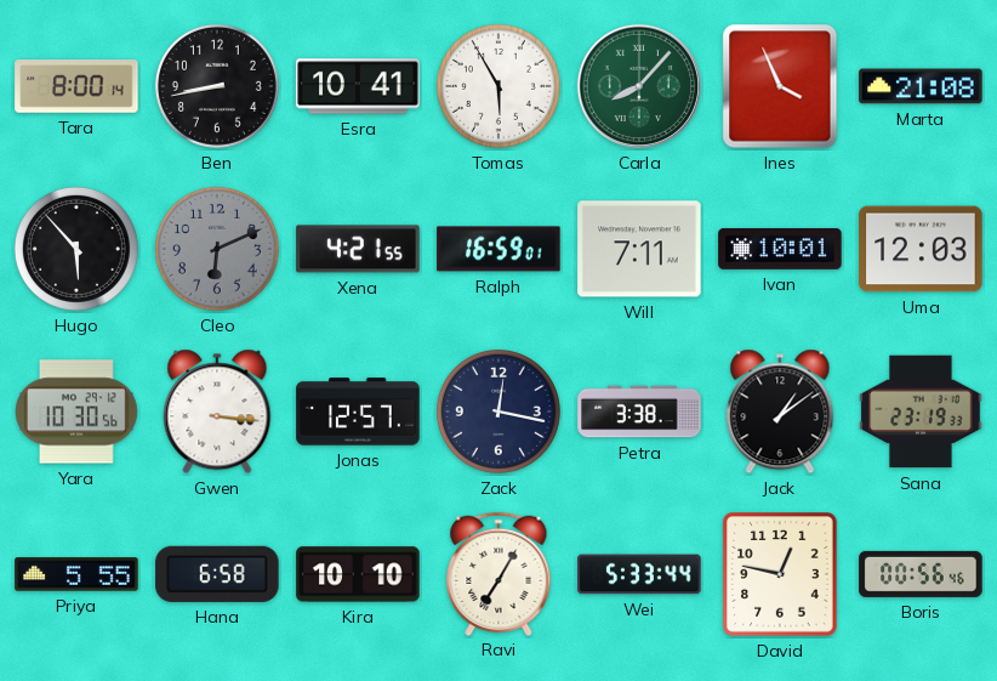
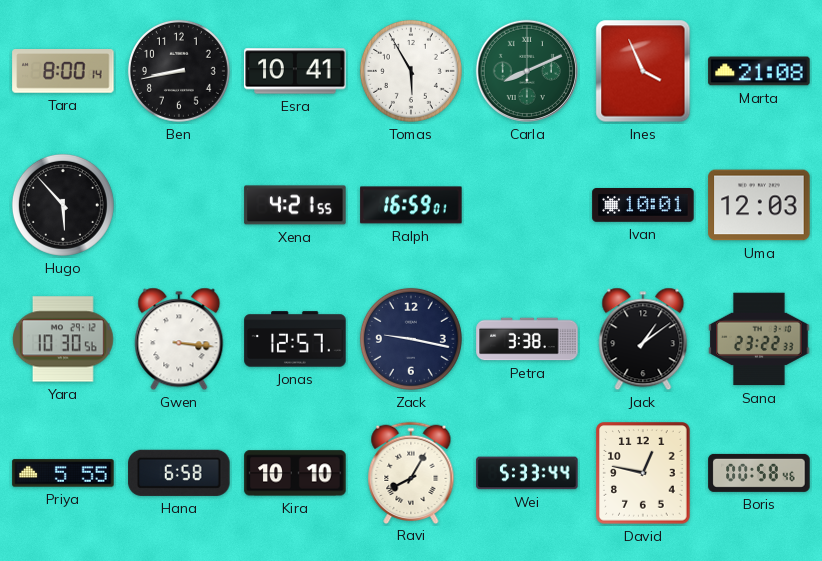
Carla: 8:07 -> 8:11
Cleo: 6:11 -> none
Will: 7:11 -> none
Zack: 12:17 -> 9:17
Sana: 23:19 -> 23:22
Ravi: 7:05 -> 8:05
Boris: 00:56 -> 00:58
